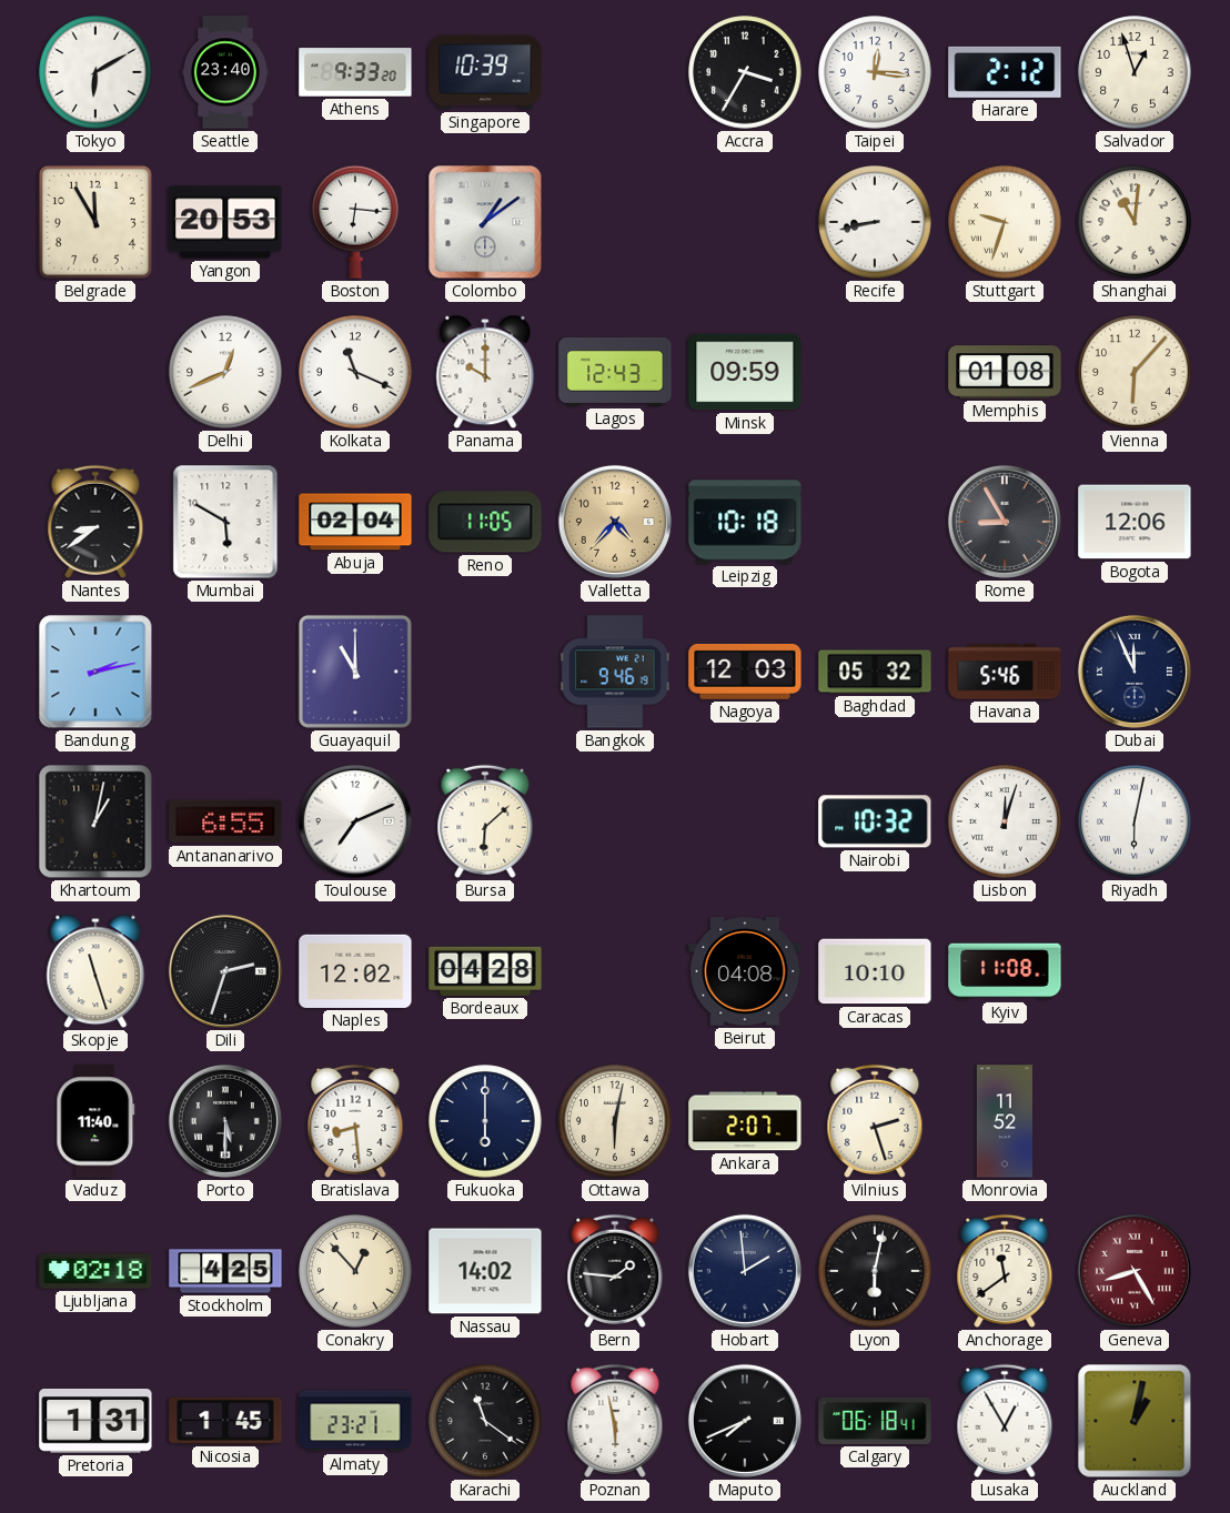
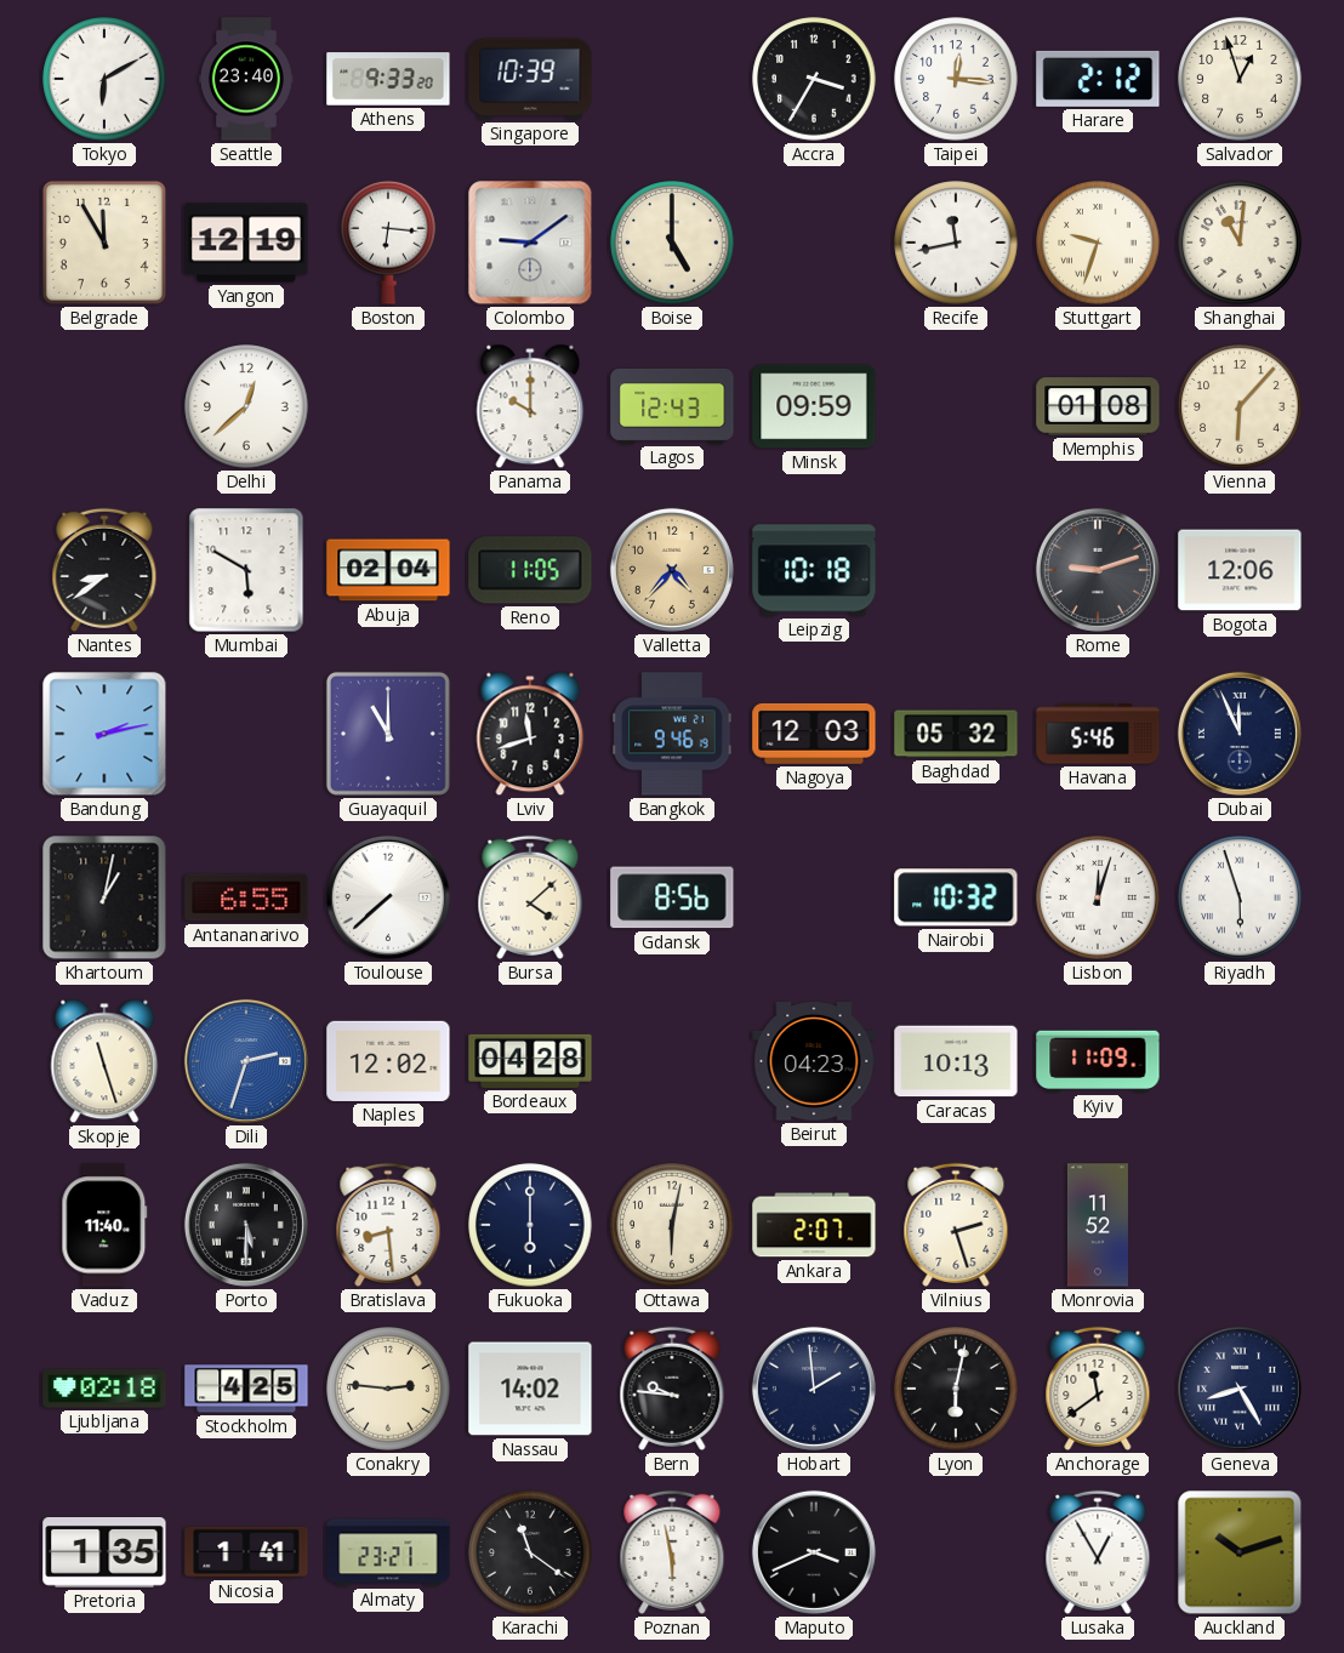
Yangon: 20:53 -> 12:19
Colombo: 1:09 -> 9:09
Boise: none -> 5:00
Recife: 8:43 -> 11:43
Delhi: 12:41 -> 12:38
Kolkata: 11:19 -> none
Rome: 8:55 -> 9:12
Lviv: none -> 11:42
Toulouse: 7:11 -> 7:38
Bursa: 6:08 -> 4:08
Gdansk: none -> 8:56
Riyadh: 6:02 -> 5:57
Dili dial: black -> blue
Beirut: 04:08 -> 04:23
Caracas: 10:10 -> 10:13
Kyiv: 11:08 -> 11:09
Conakry: 12:53 -> 2:46
Bern: 1:46 -> 9:46
Geneva dial: burgundy -> navy
Pretoria: 1:31 -> 1:35
Nicosia: 1:45 -> 1:41
Maputo: 7:41 -> 3:41
Calgary: 06:18 -> none
Auckland: 1:02 -> 10:12
